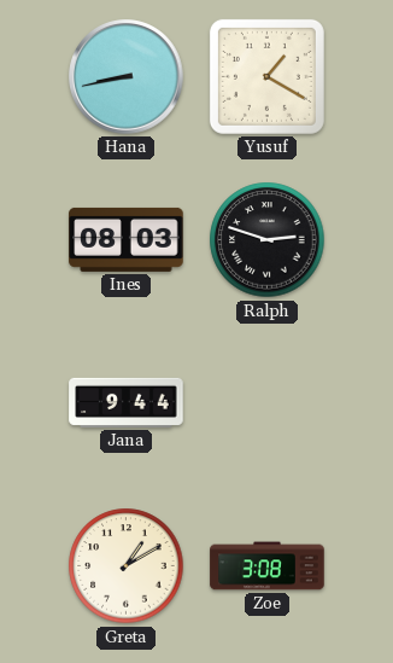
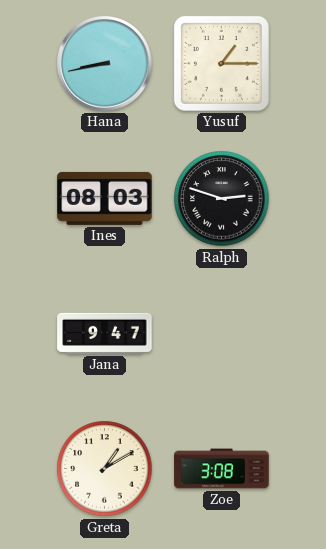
Yusuf: 1:20 -> 1:15
Jana: 9:44 -> 9:47
